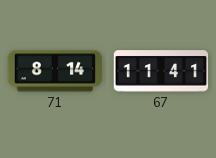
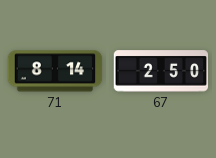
67: 11:41 -> 2:50
